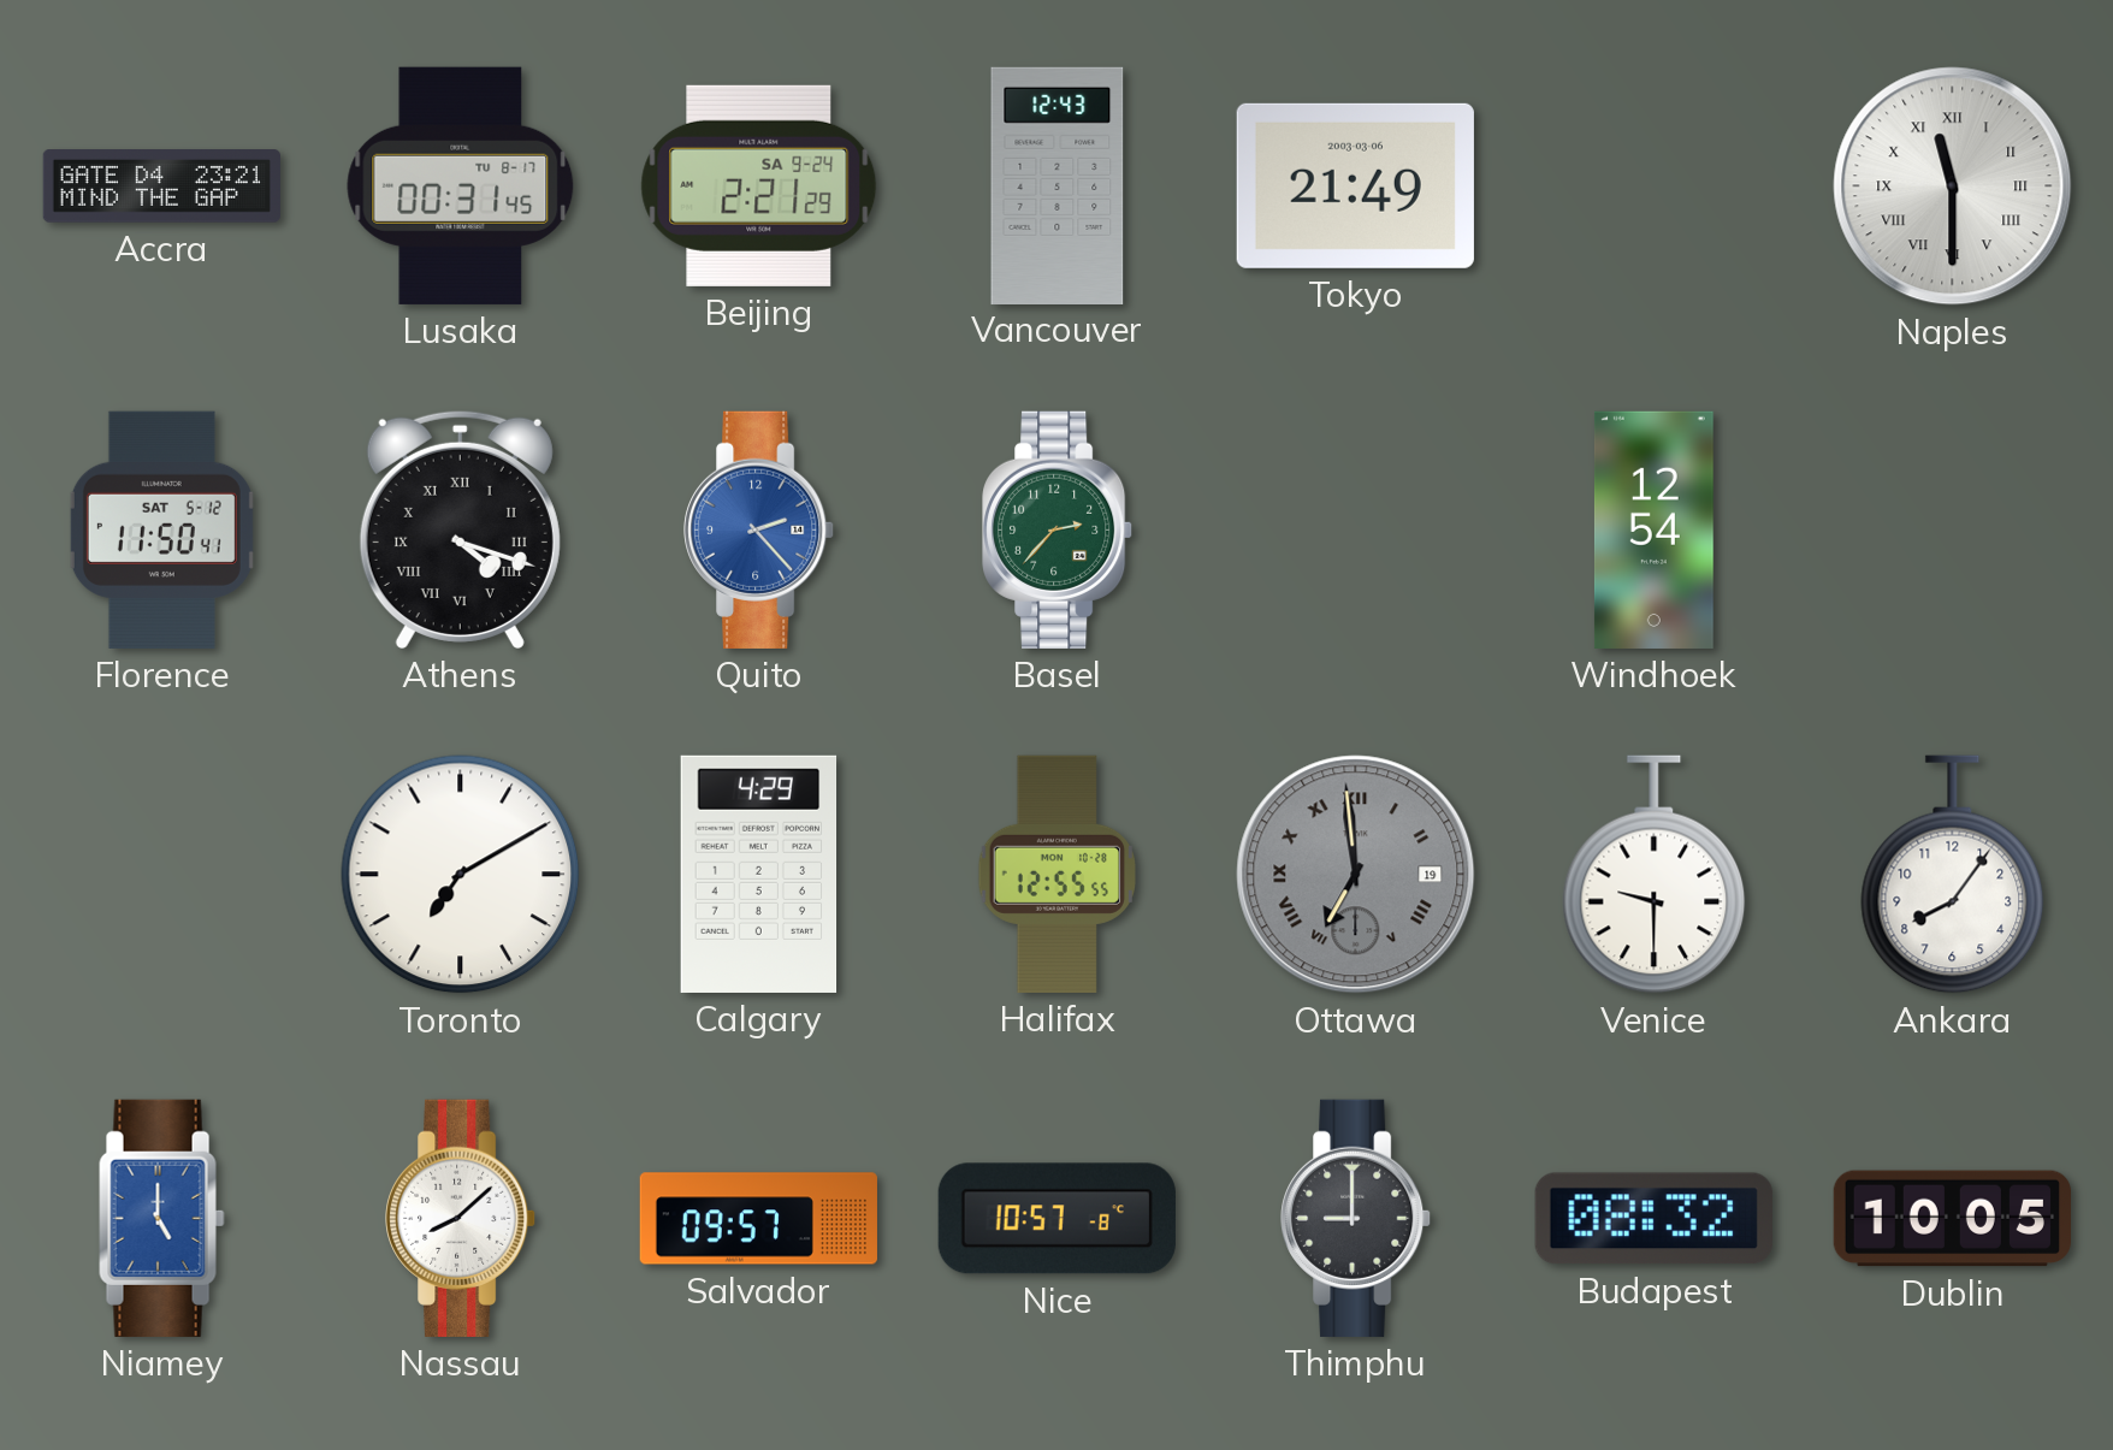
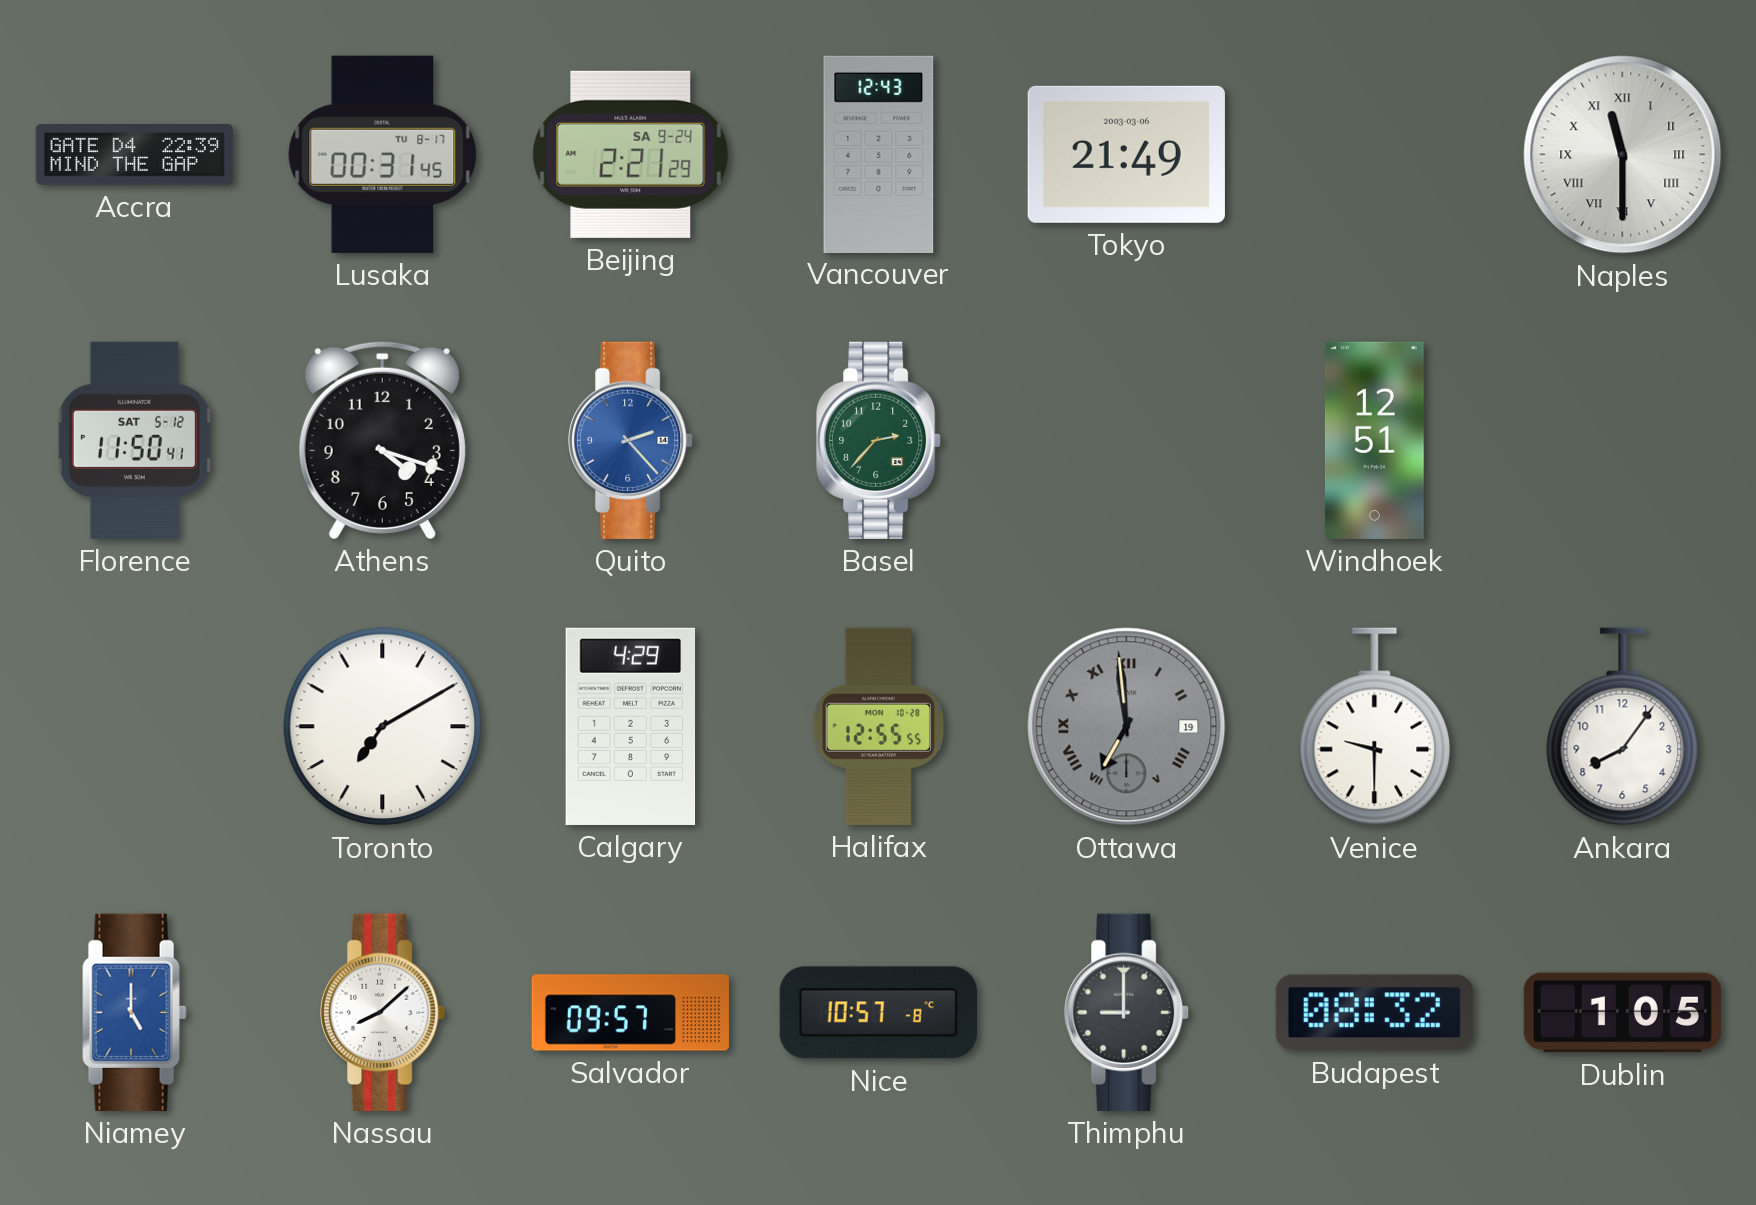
Accra: 23:21 -> 22:39
Athens numerals: Roman -> Arabic
Windhoek: 12:54 -> 12:51
Dublin: 10:05 -> 1:05
